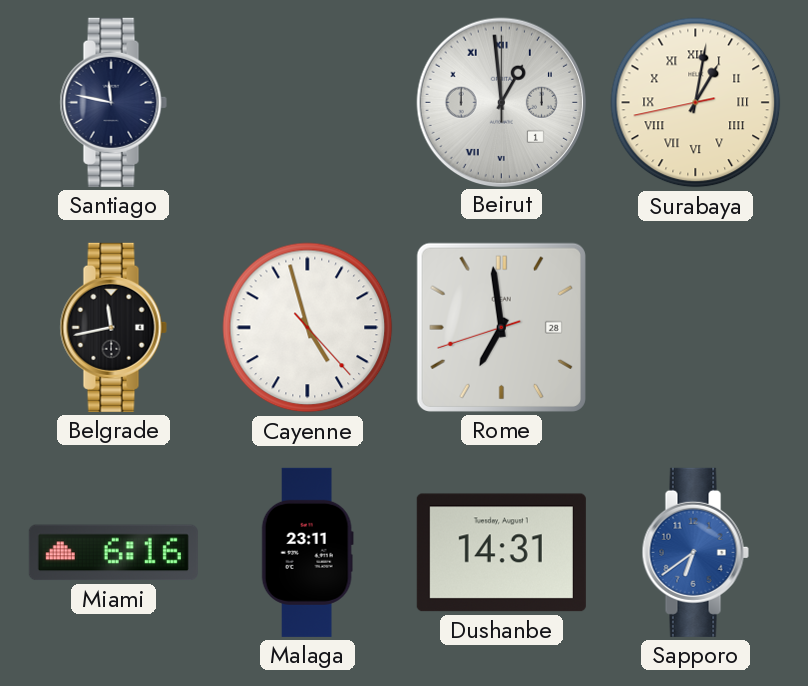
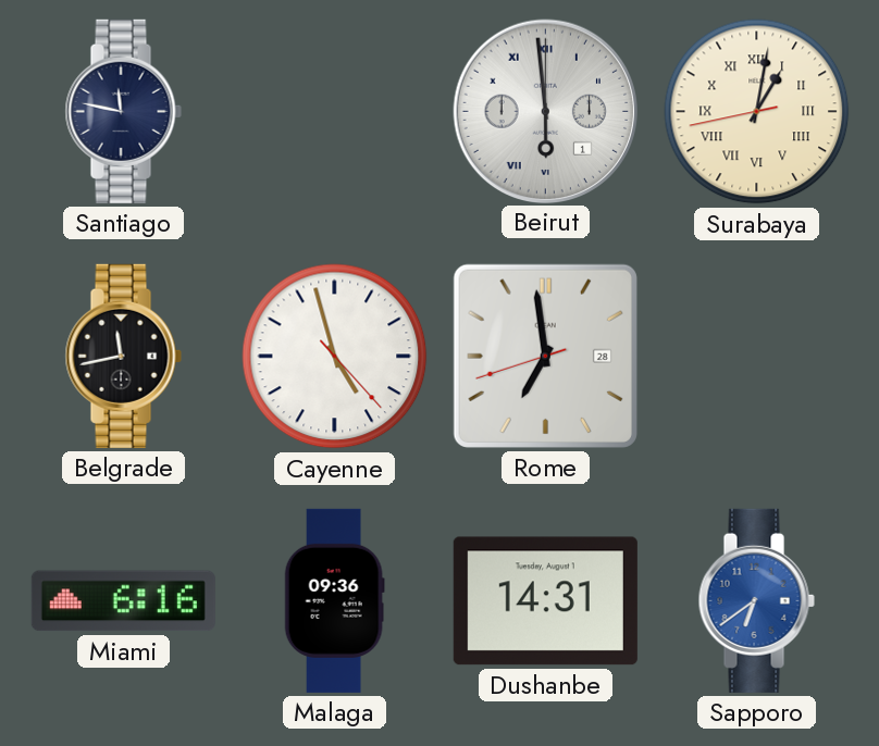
Beirut: 12:59 -> 5:59
Malaga: 23:11 -> 09:36
